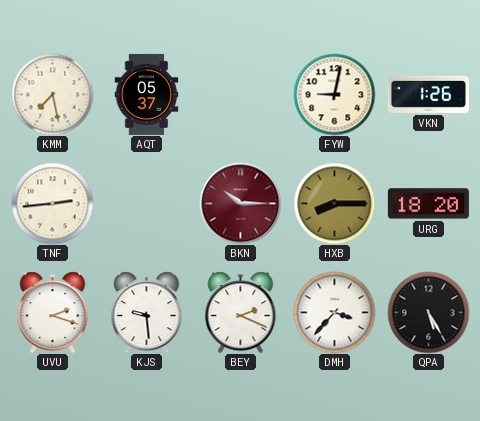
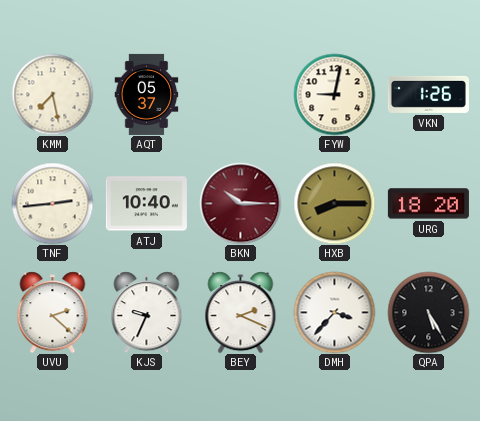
ATJ: none -> 10:40
UVU: 2:18 -> 2:22
KJS: 9:29 -> 9:34
